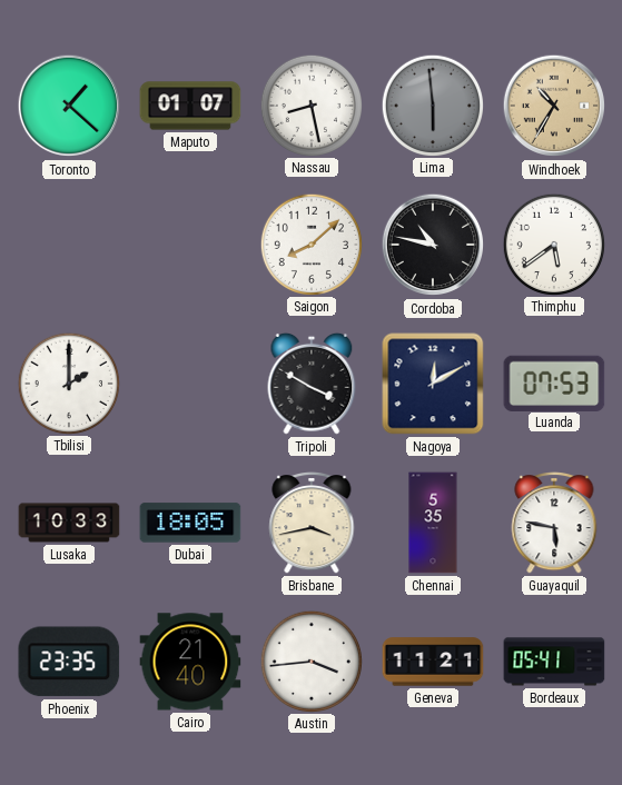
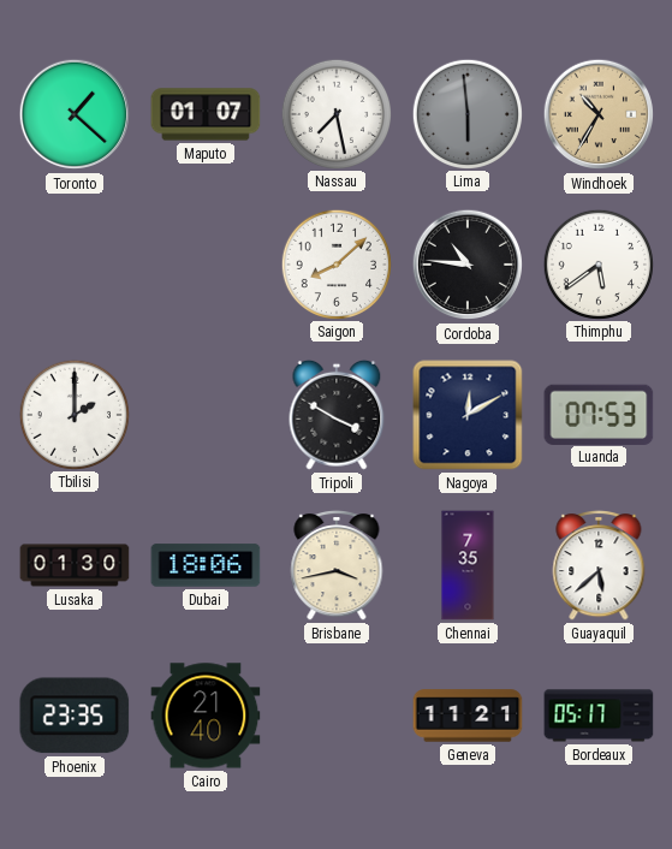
Nassau: 8:28 -> 7:28
Cordoba: 10:47 -> 10:46
Lusaka: 10:33 -> 01:30
Dubai: 18:05 -> 18:06
Chennai: 5:35 -> 7:35
Guayaquil: 5:47 -> 5:38
Austin: 3:44 -> none
Bordeaux: 05:41 -> 05:17
